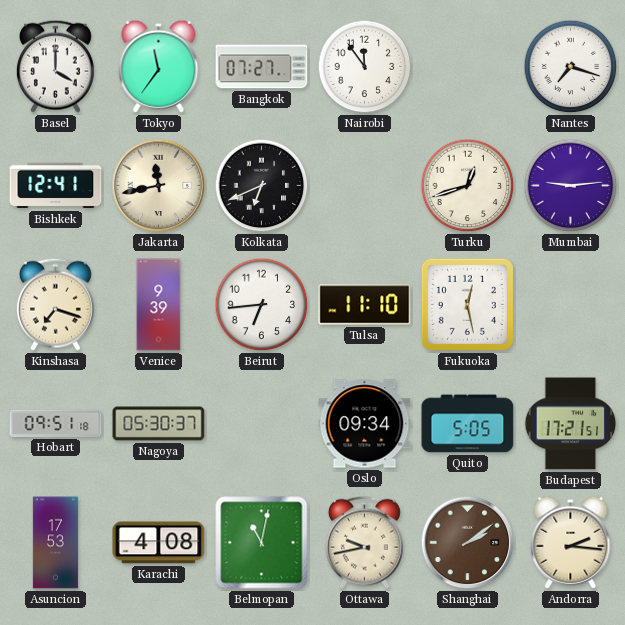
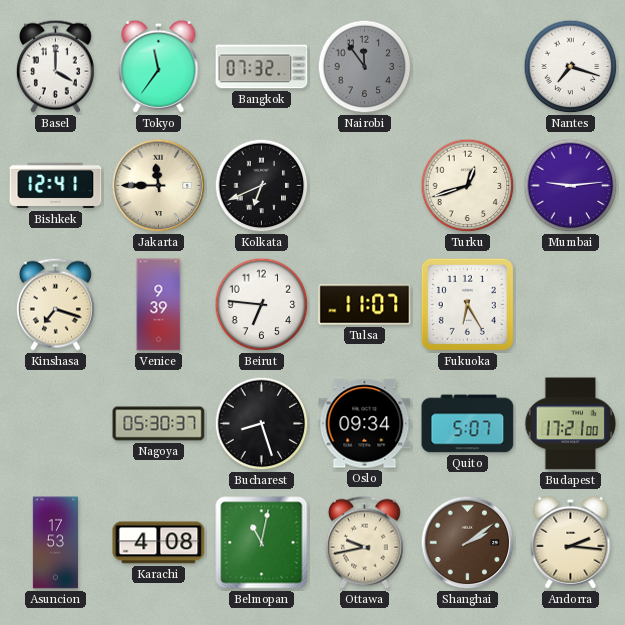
Bangkok: 07:27 -> 07:32
Nairobi dial: white -> grey
Jakarta: 11:43 -> 11:45
Beirut: 6:44 -> 6:46
Tulsa: 11:10 -> 11:07
Fukuoka: 12:28 -> 6:25
Hobart: 09:51 -> none
Bucharest: none -> 8:27
Quito: 5:05 -> 5:07
Budapest: 17:21:51 -> 17:21:00
